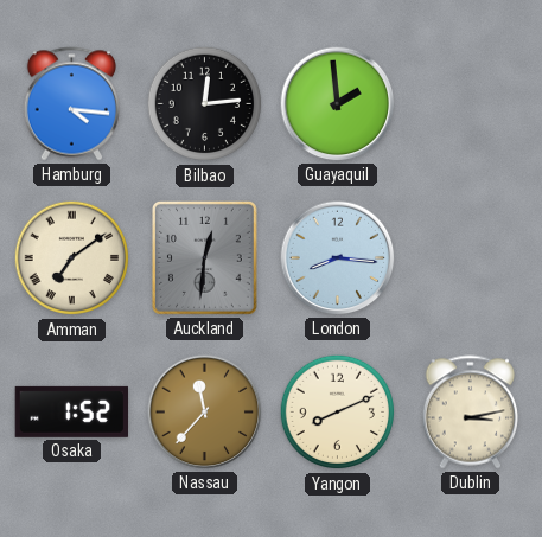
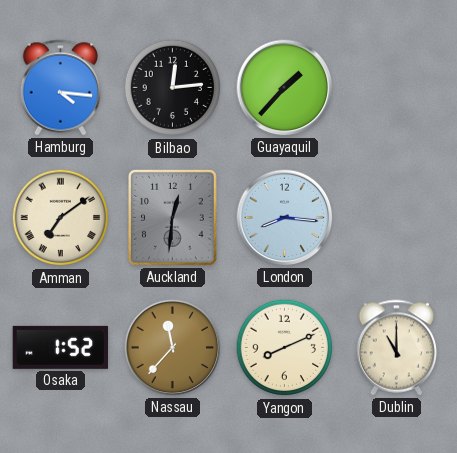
Guayaquil: 1:59 -> 1:37
Dublin: 3:13 -> 11:00
